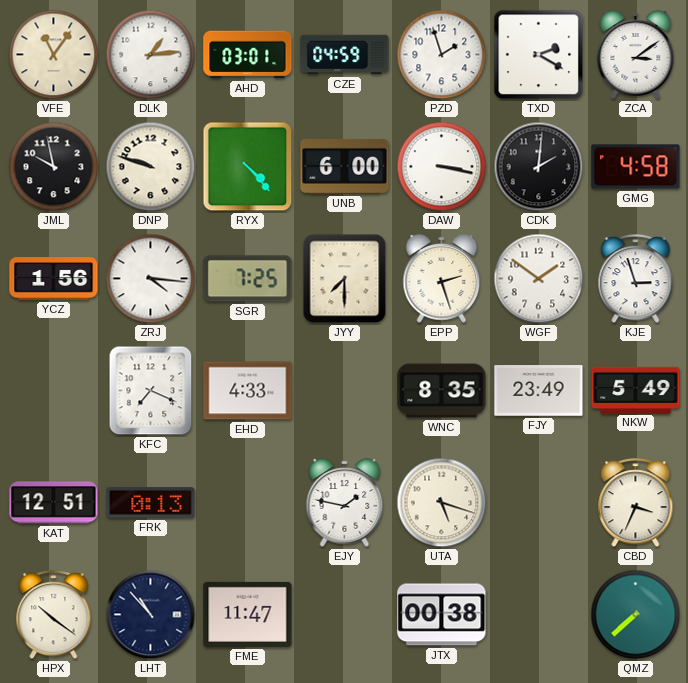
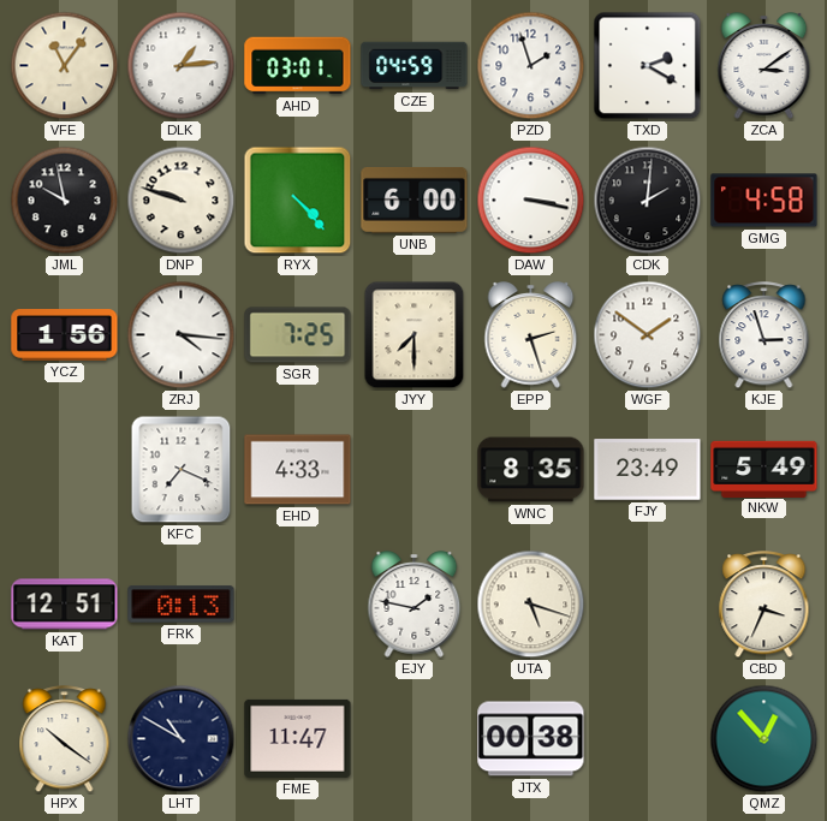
LHT: 10:53 -> 10:50
QMZ: 7:38 -> 12:53
